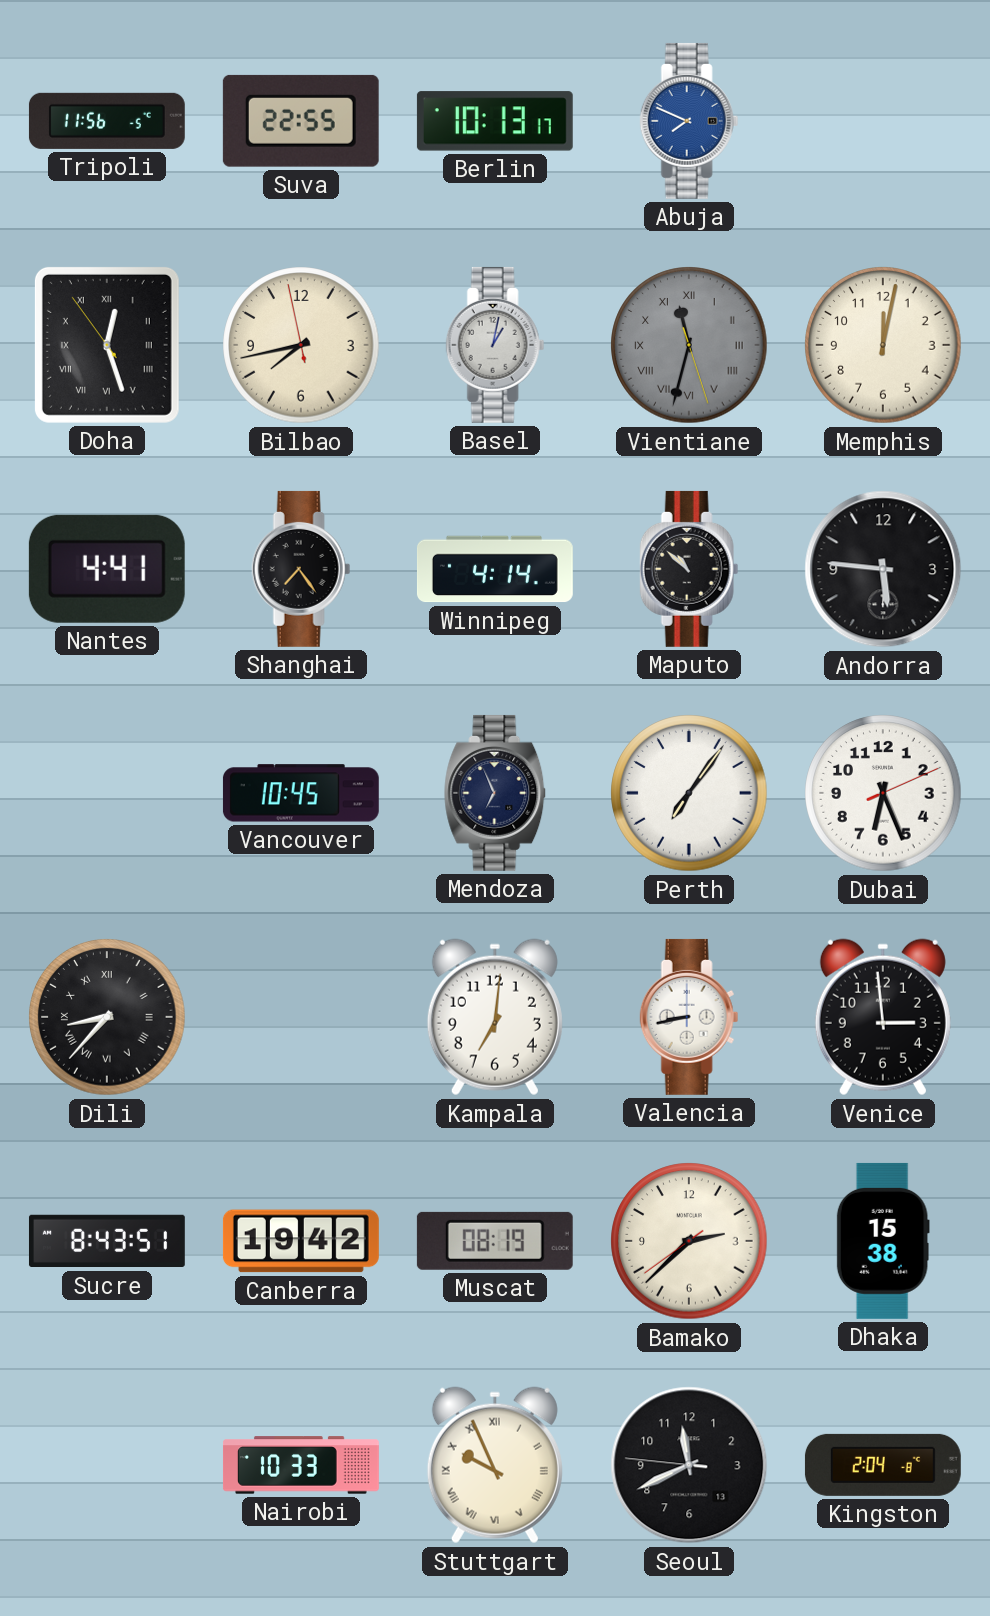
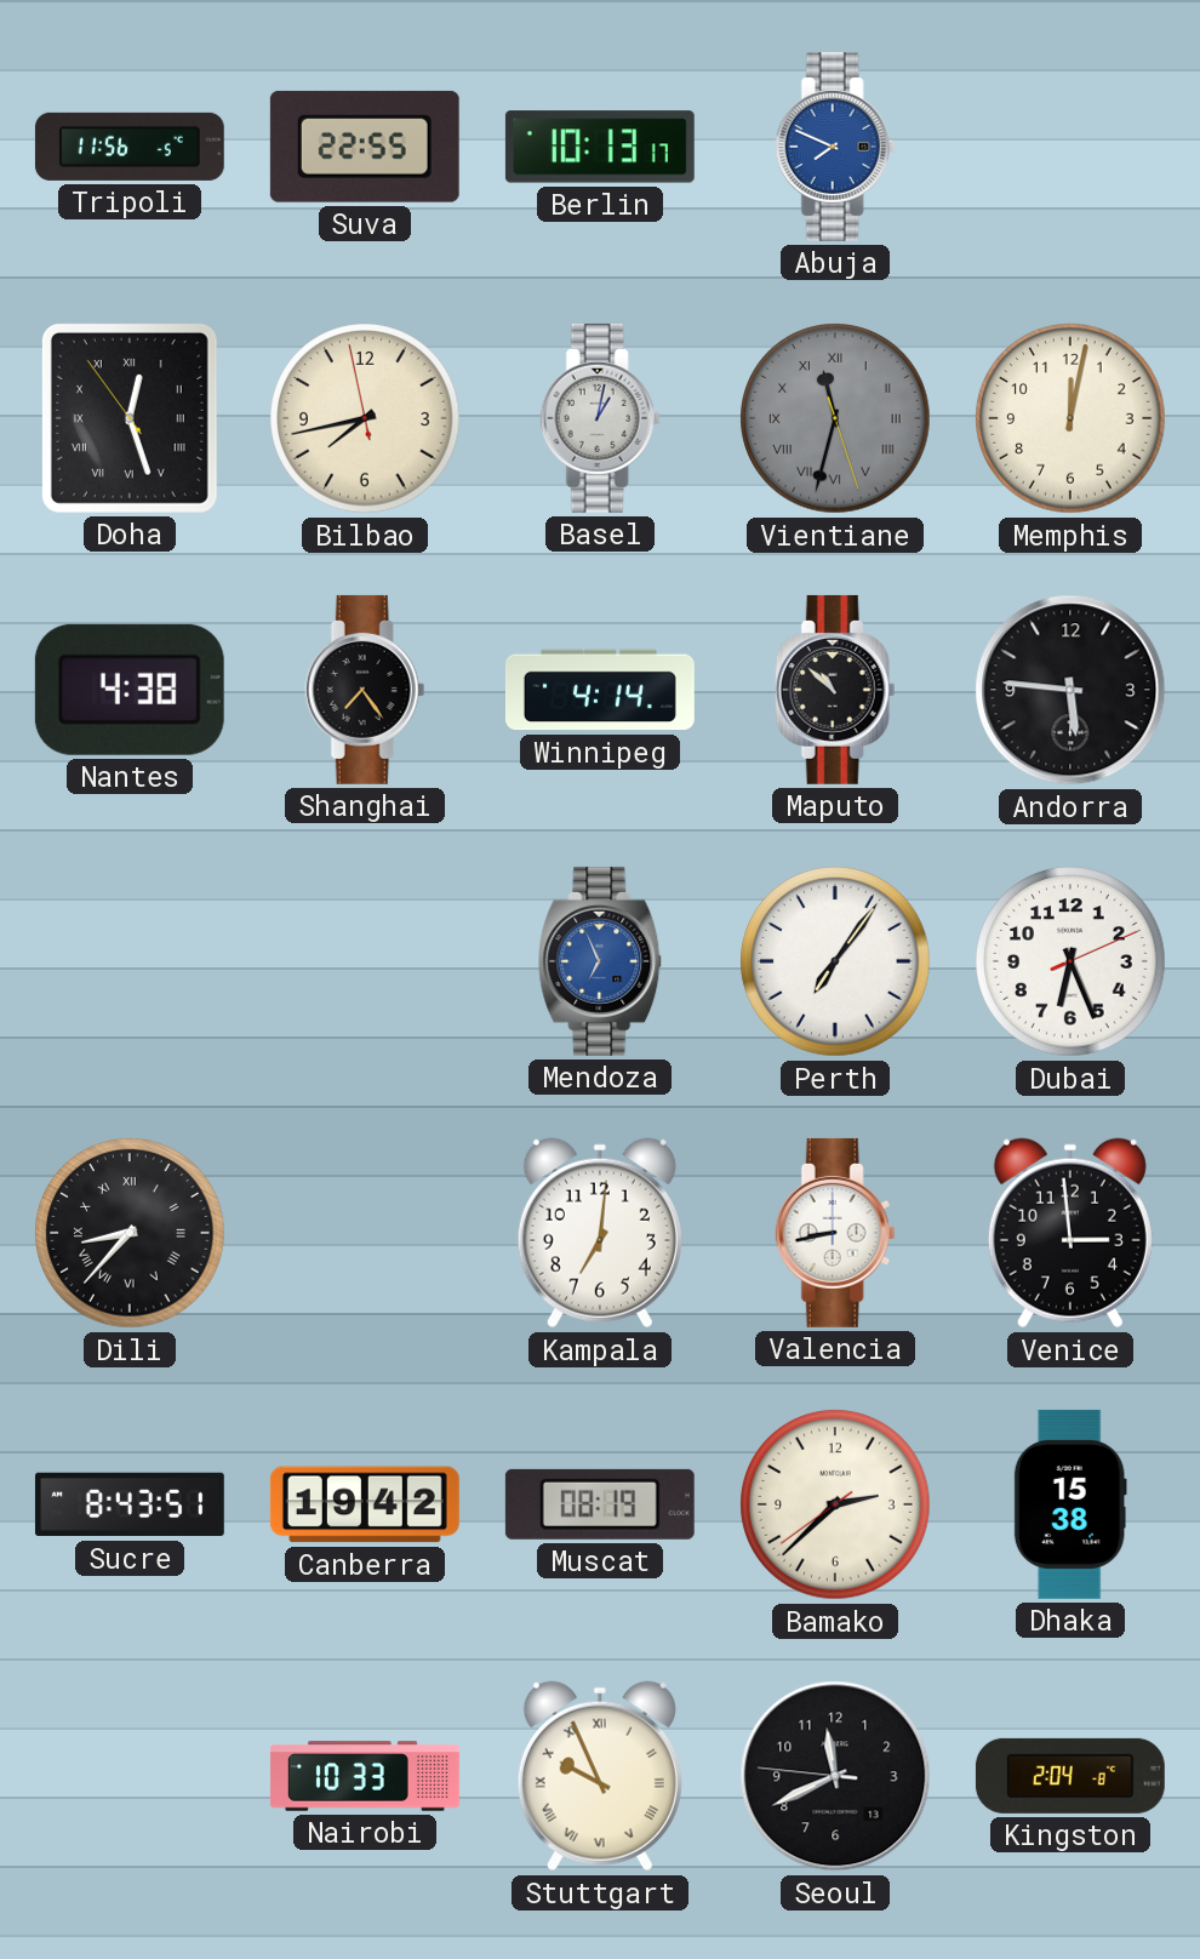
Nantes: 4:41 -> 4:38
Vancouver: 10:45 -> none
Mendoza dial: navy -> blue
